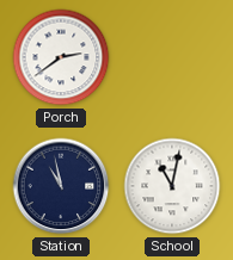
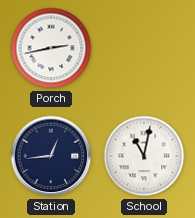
Porch: 2:39 -> 2:43
Station: 10:58 -> 12:44
